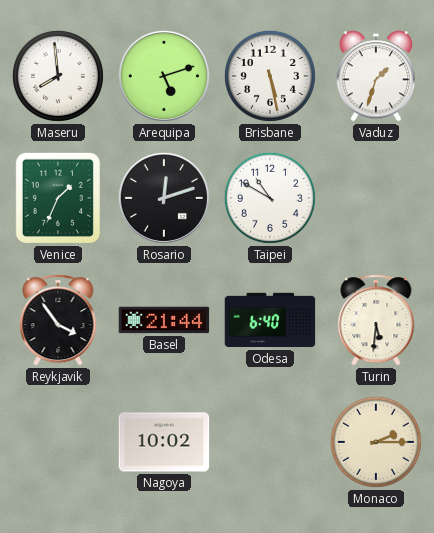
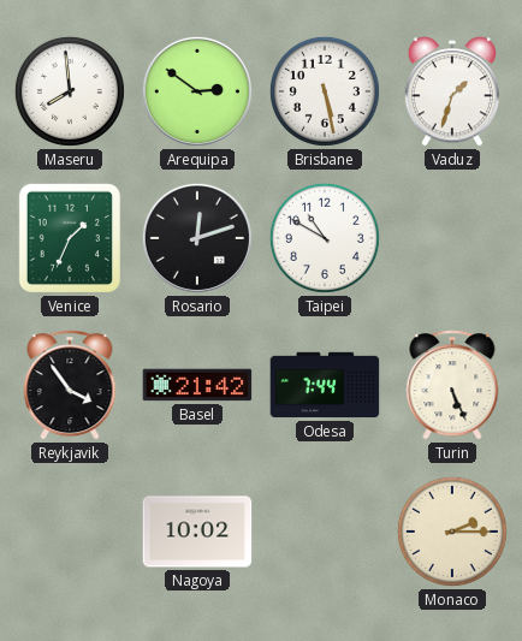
Arequipa: 5:12 -> 2:51
Basel: 21:44 -> 21:42
Odesa: 6:40 -> 7:44
Turin: 5:31 -> 5:26
